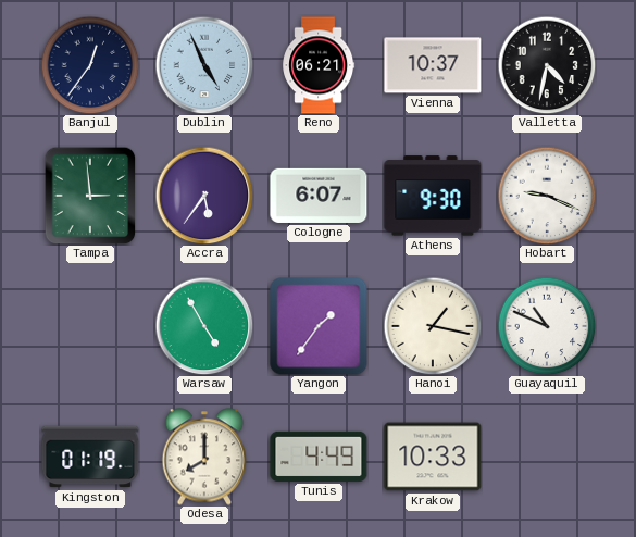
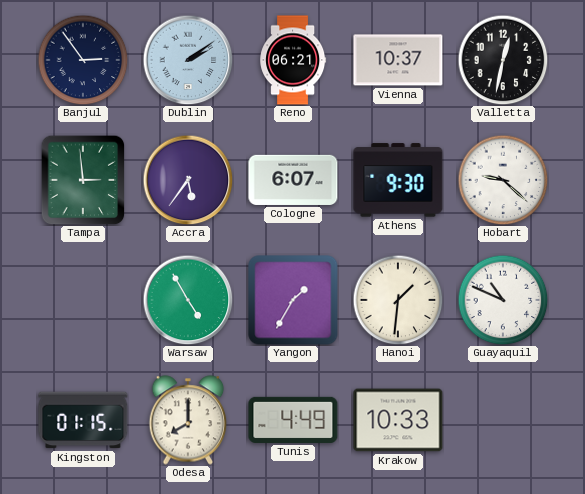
Banjul: 12:36 -> 2:54
Dublin: 4:56 -> 2:09
Valletta: 4:32 -> 12:32
Hobart: 9:19 -> 9:22
Yangon: 1:36 -> 1:35
Hanoi: 1:17 -> 1:31
Kingston: 01:19 -> 01:15
